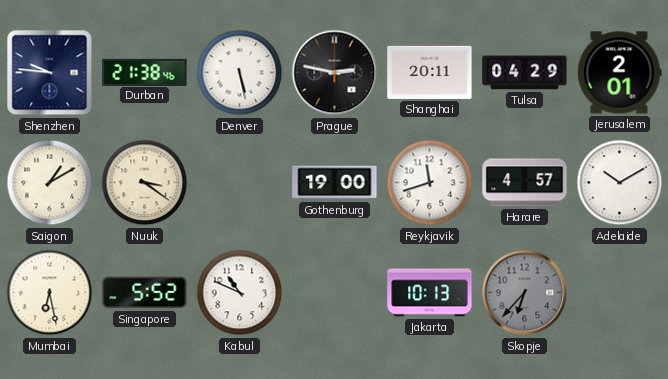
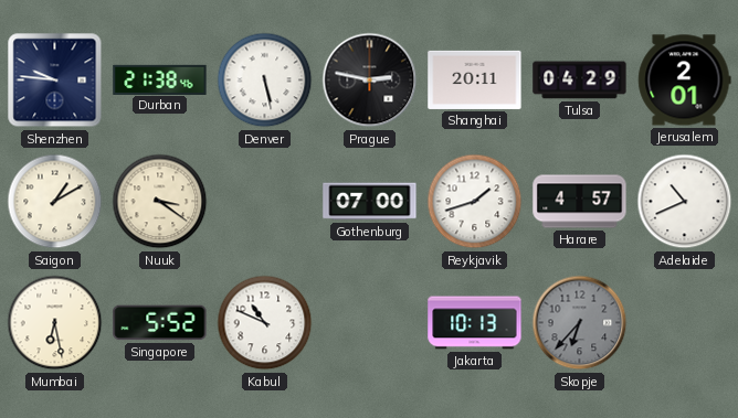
Gothenburg: 19:00 -> 07:00
Reykjavik: 11:42 -> 1:42
Adelaide: 10:10 -> 10:41
